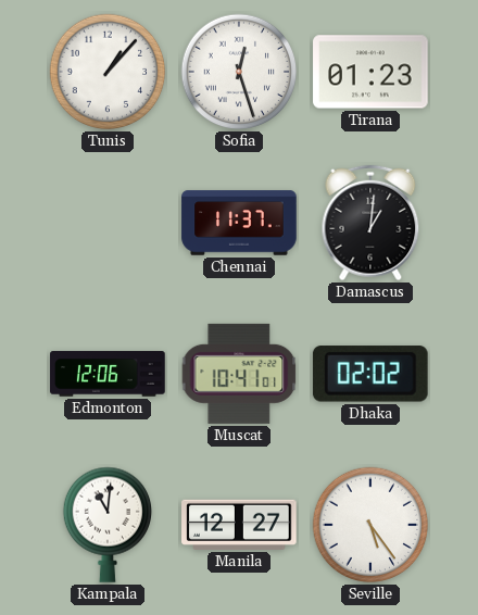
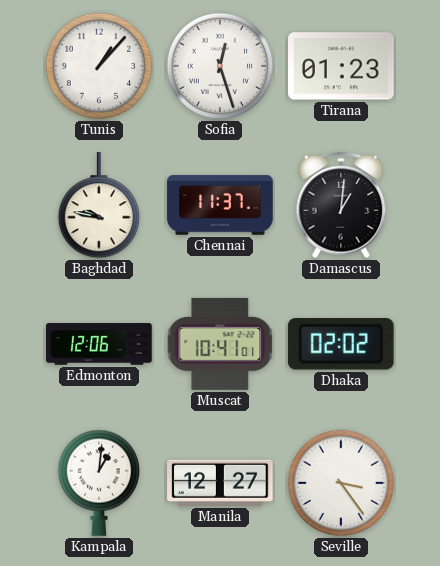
Baghdad: none -> 9:47
Kampala: 11:01 -> 1:01
Seville: 5:24 -> 3:24
